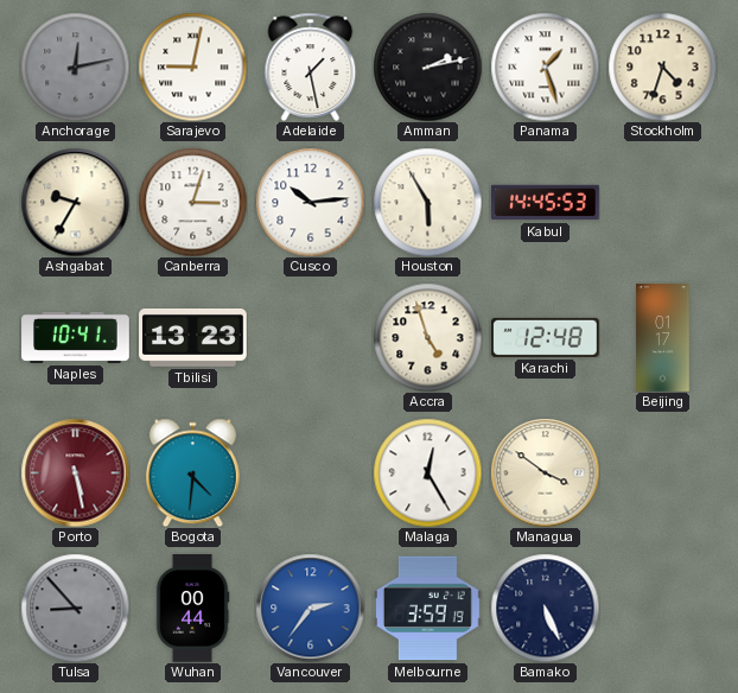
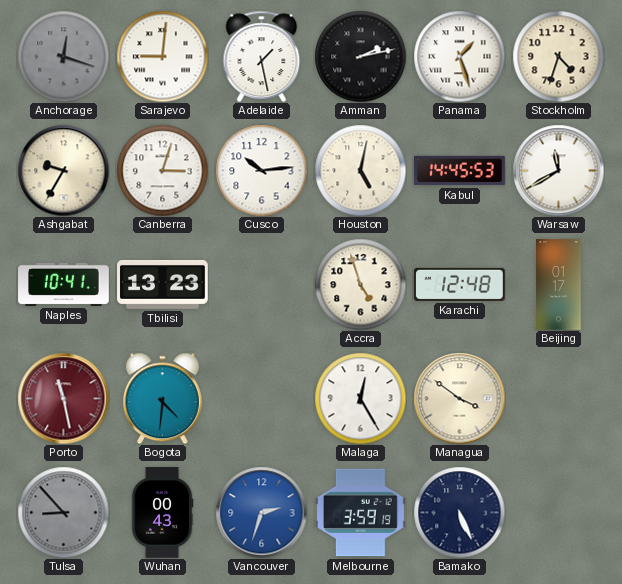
Anchorage: 12:13 -> 12:18
Sarajevo: 9:02 -> 9:01
Houston: 5:55 -> 5:02
Warsaw: none -> 11:40
Porto: 5:28 -> 11:28
Wuhan: 00:44 -> 00:43
Vancouver: 2:36 -> 2:33
